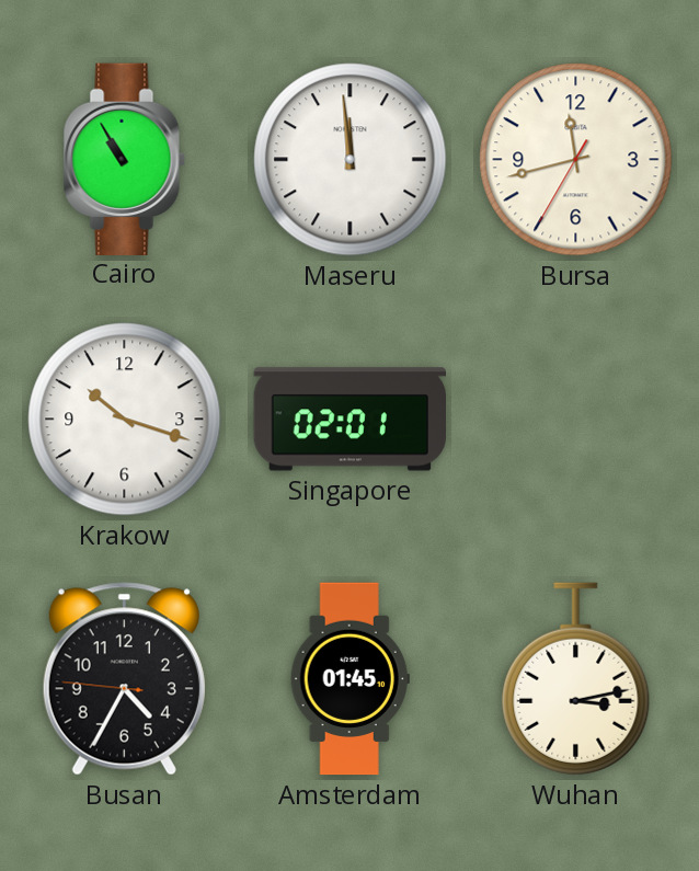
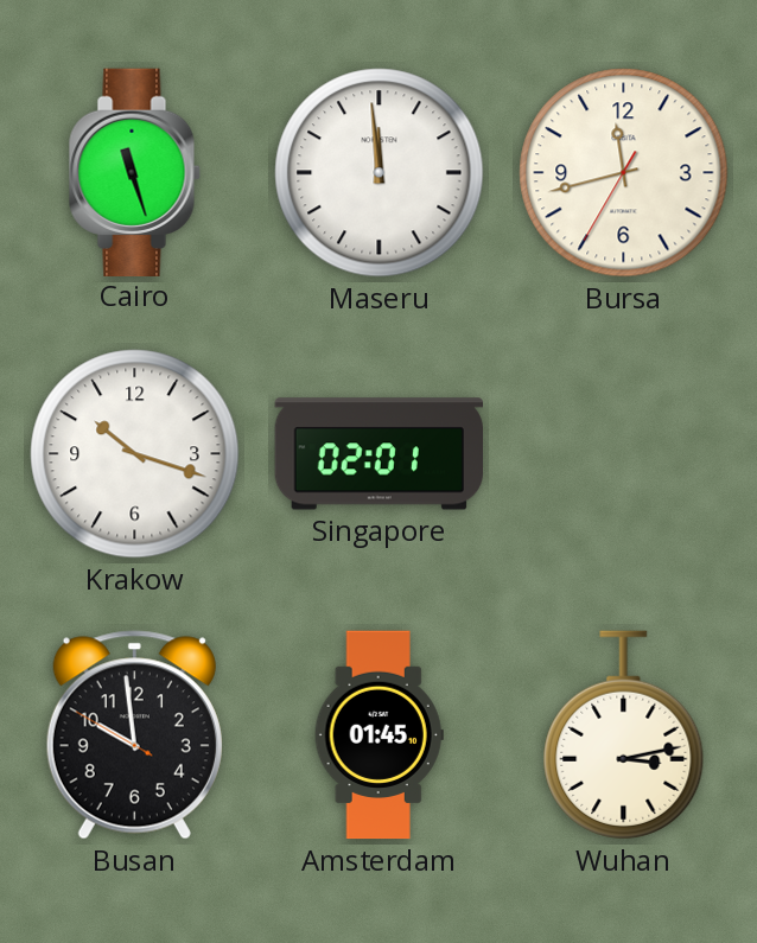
Cairo: 10:55 -> 11:27
Busan: 4:34 -> 9:58
